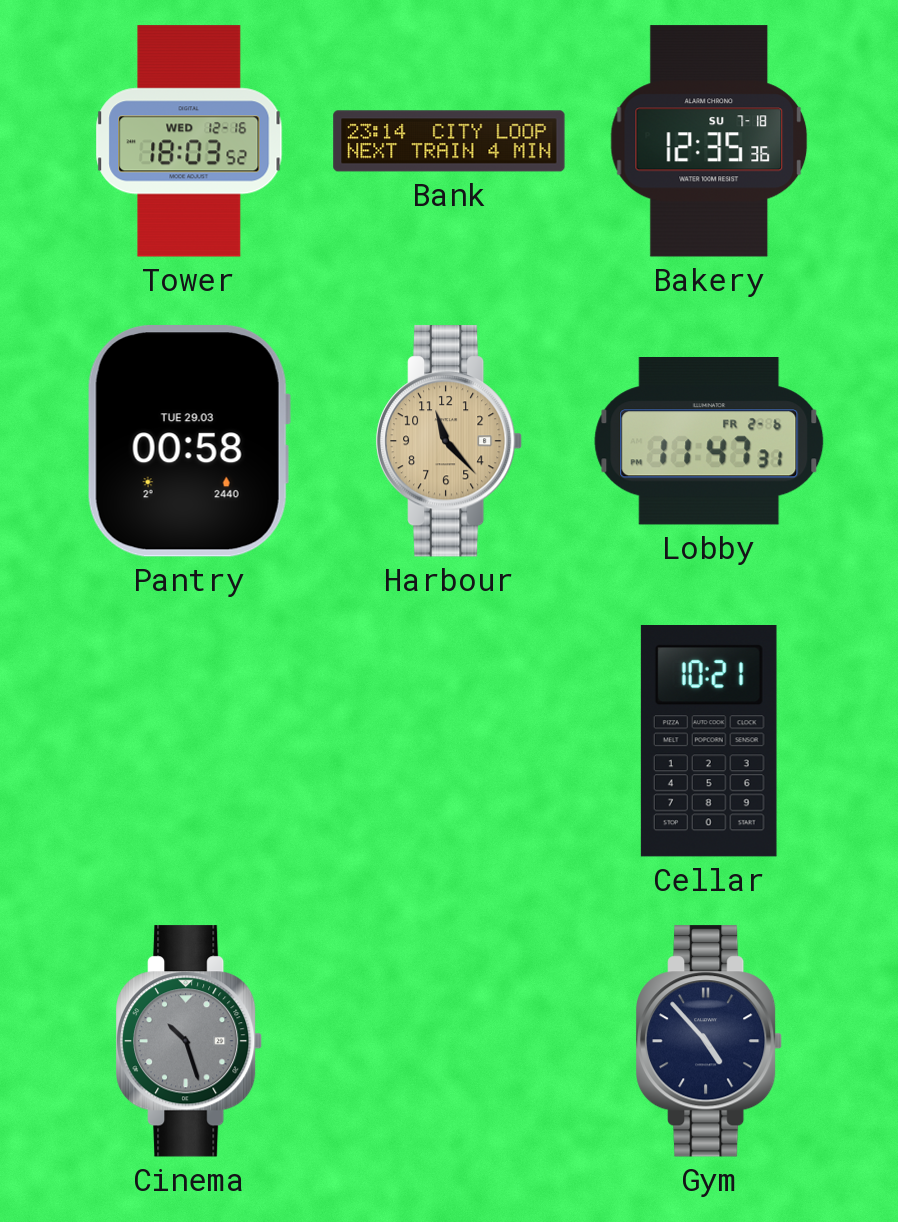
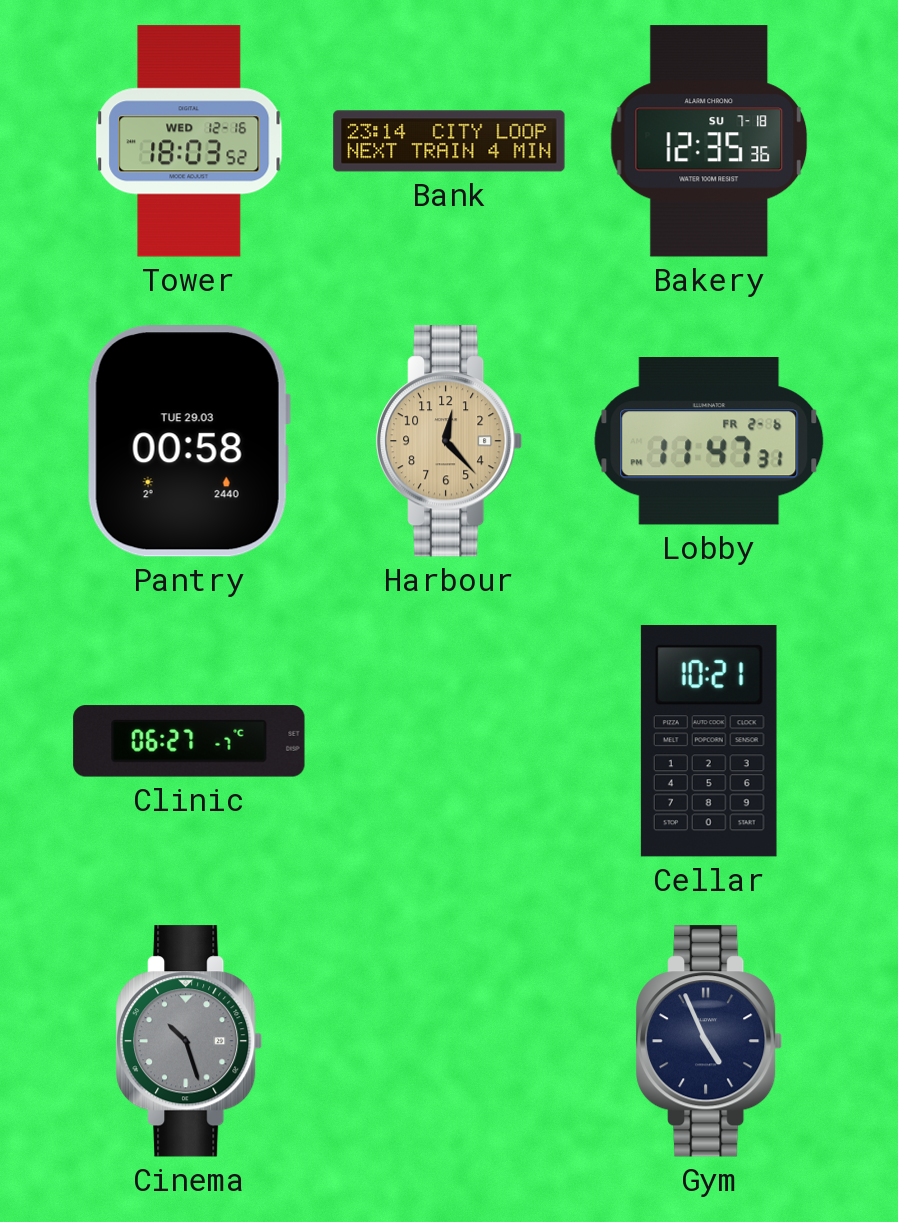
Harbour: 11:23 -> 12:23
Clinic: none -> 06:27
Gym: 4:53 -> 4:56
